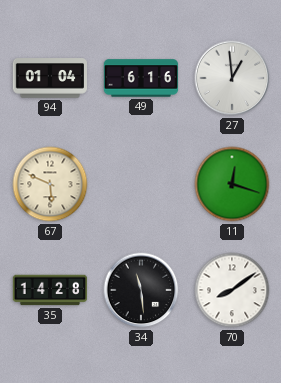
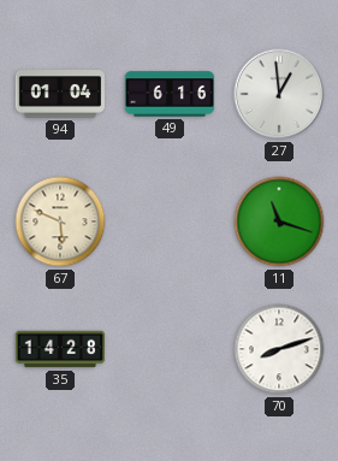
11: 12:18 -> 11:18
34: 11:29 -> none
70: 8:09 -> 8:12
